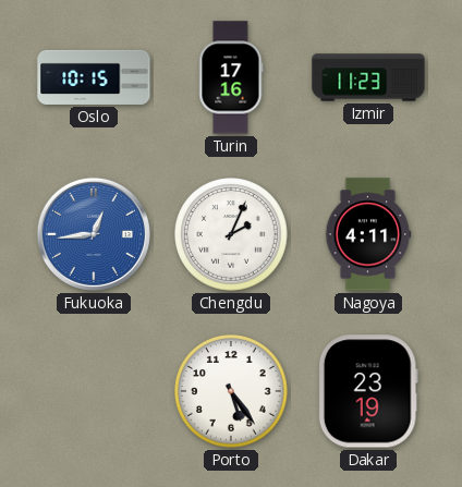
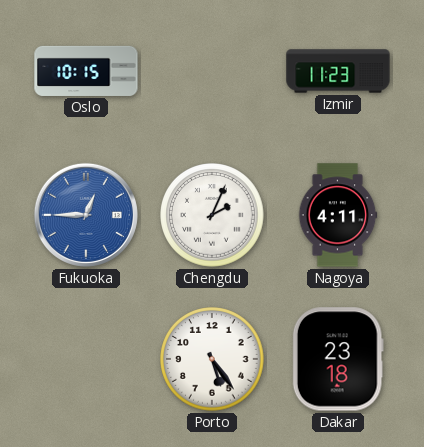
Turin: 17:16 -> none
Fukuoka: 12:44 -> 12:45
Dakar: 23:19 -> 23:18
